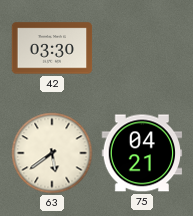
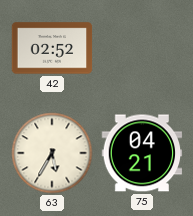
42: 03:30 -> 02:52
63: 5:39 -> 5:35
